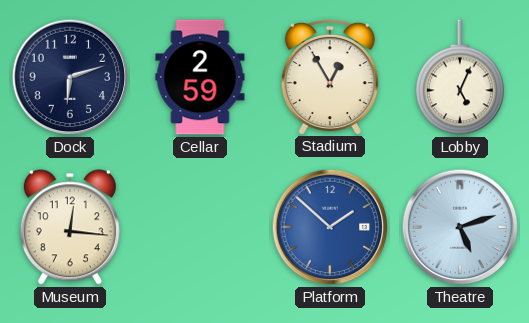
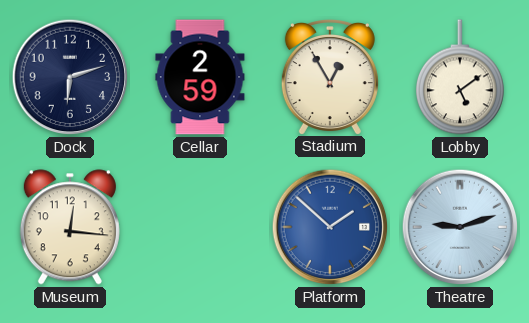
Lobby: 5:04 -> 5:09
Theatre: 5:12 -> 9:12
